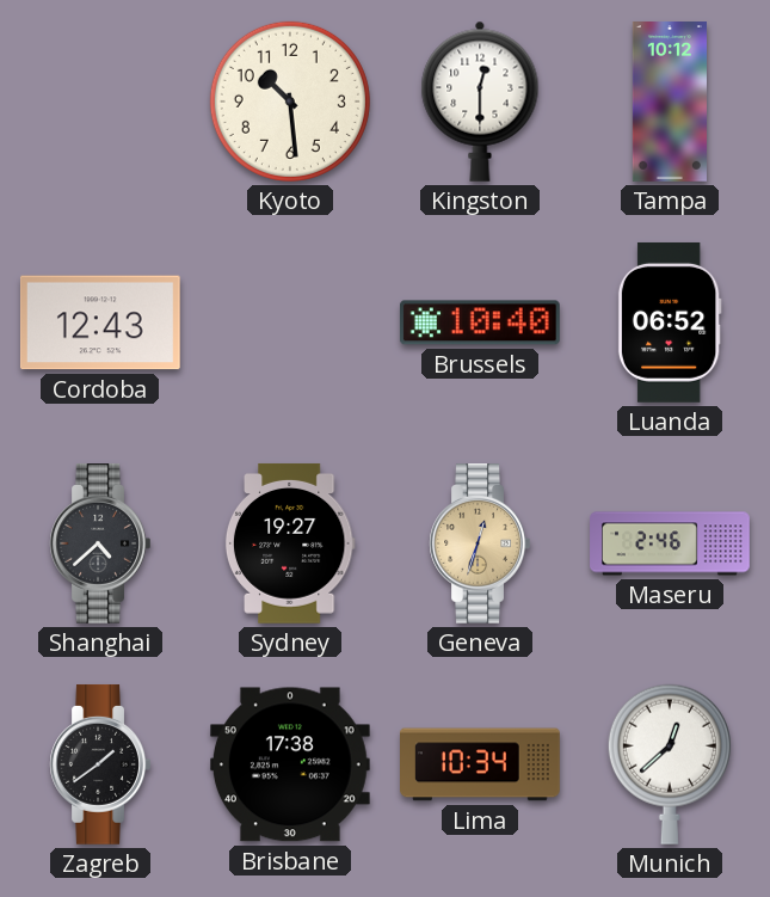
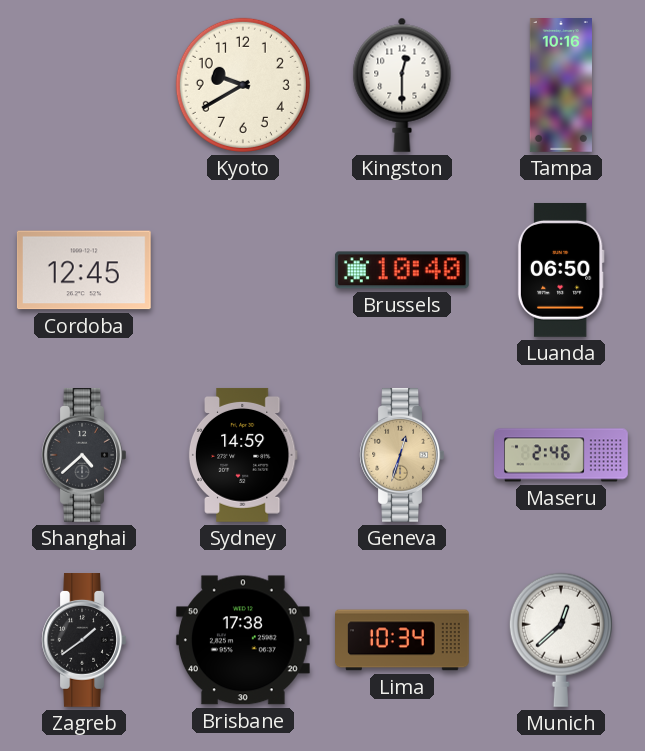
Kyoto: 10:29 -> 9:40
Tampa: 10:12 -> 10:16
Cordoba: 12:43 -> 12:45
Luanda: 06:52 -> 06:50
Sydney: 19:27 -> 14:59
